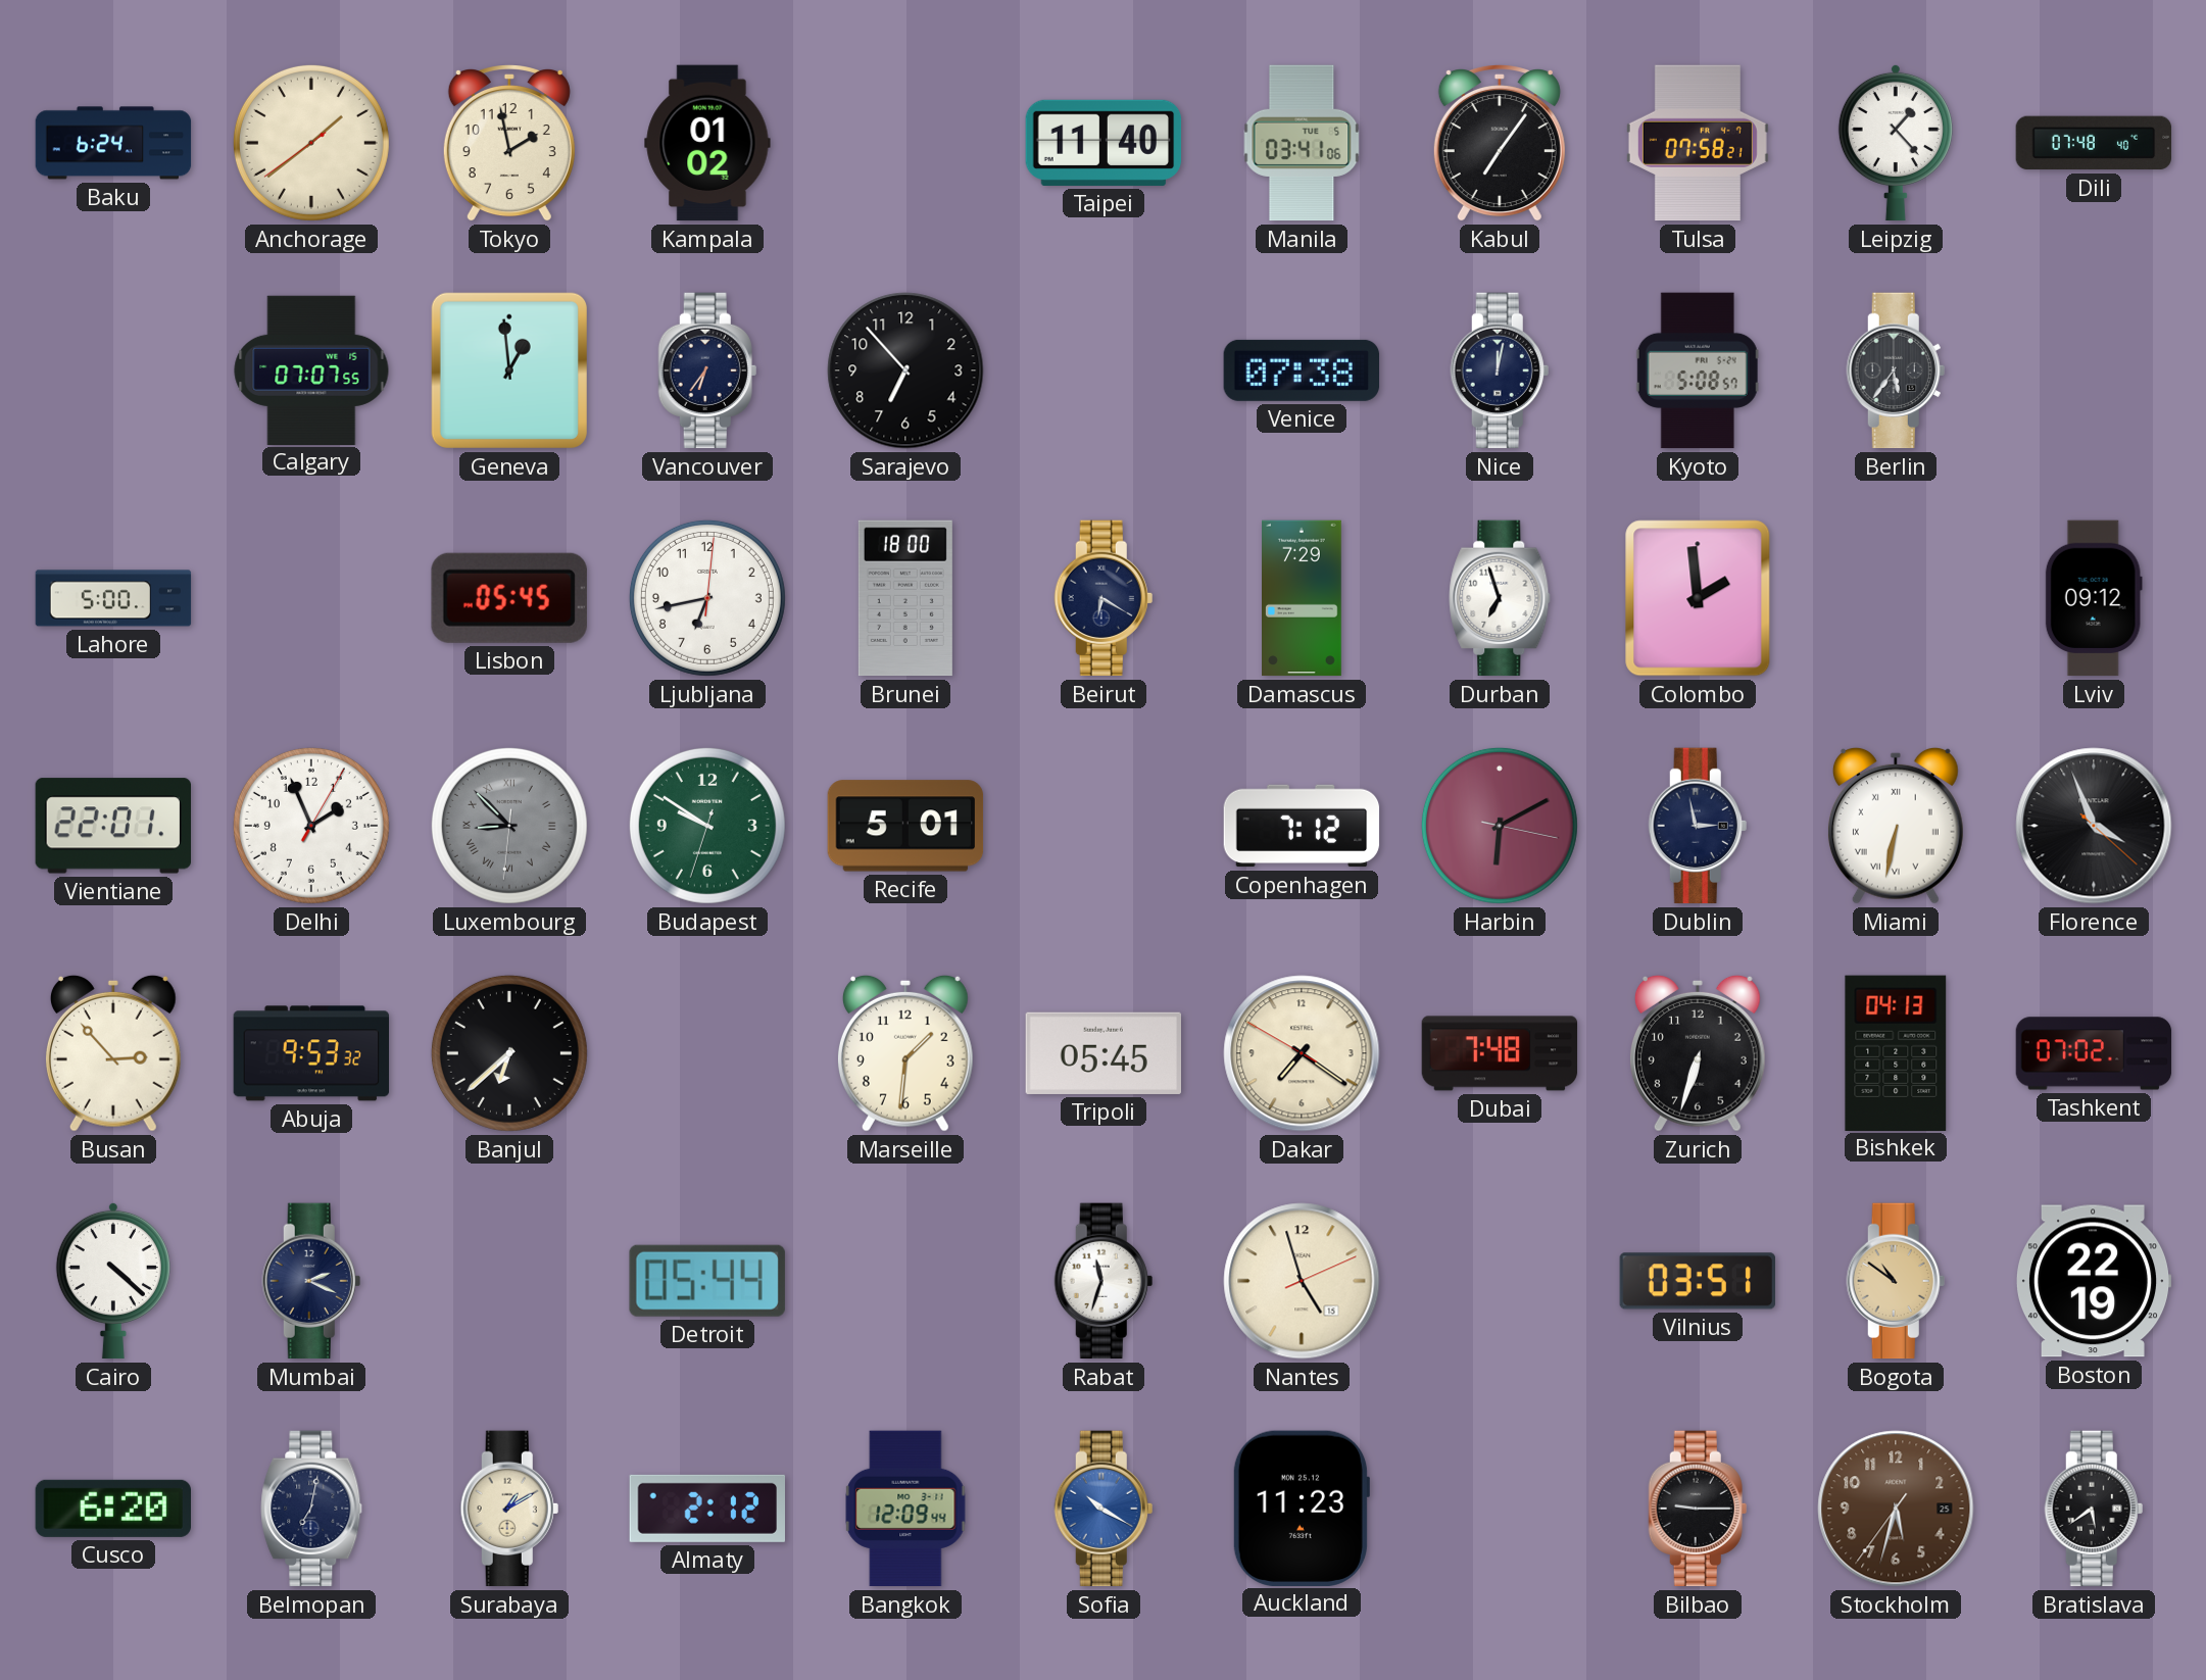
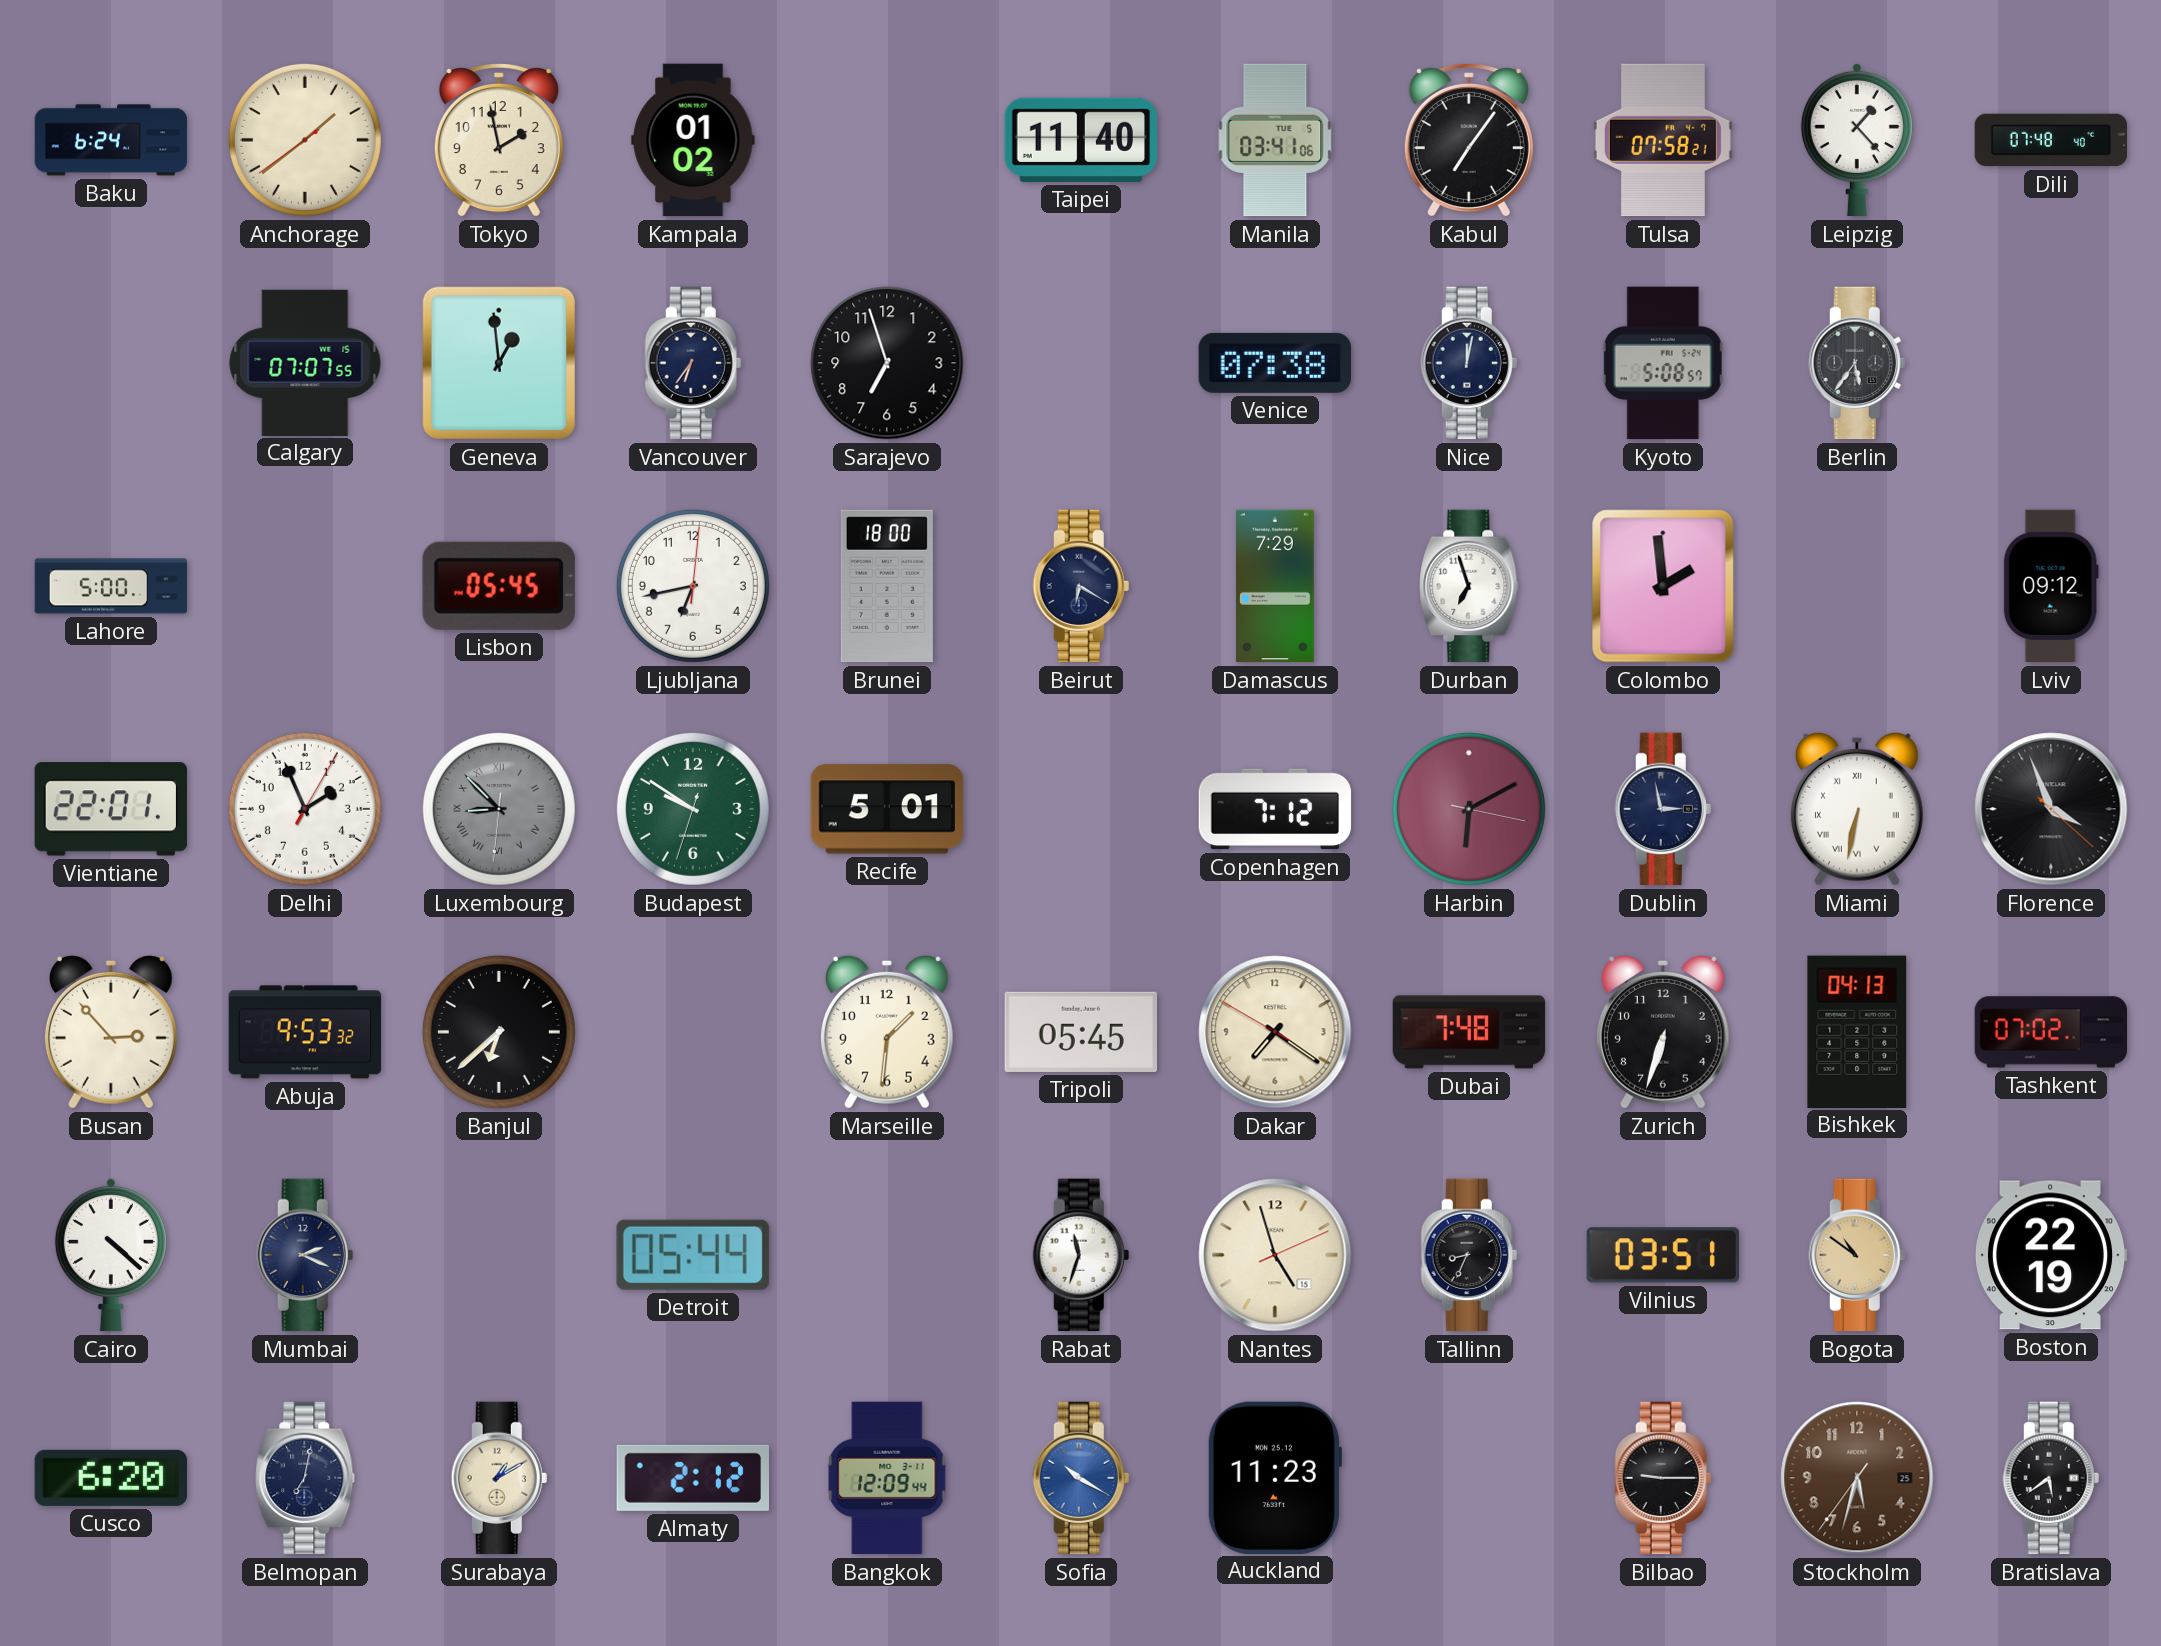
Sarajevo: 6:53 -> 6:57
Tallinn: none -> 8:34
